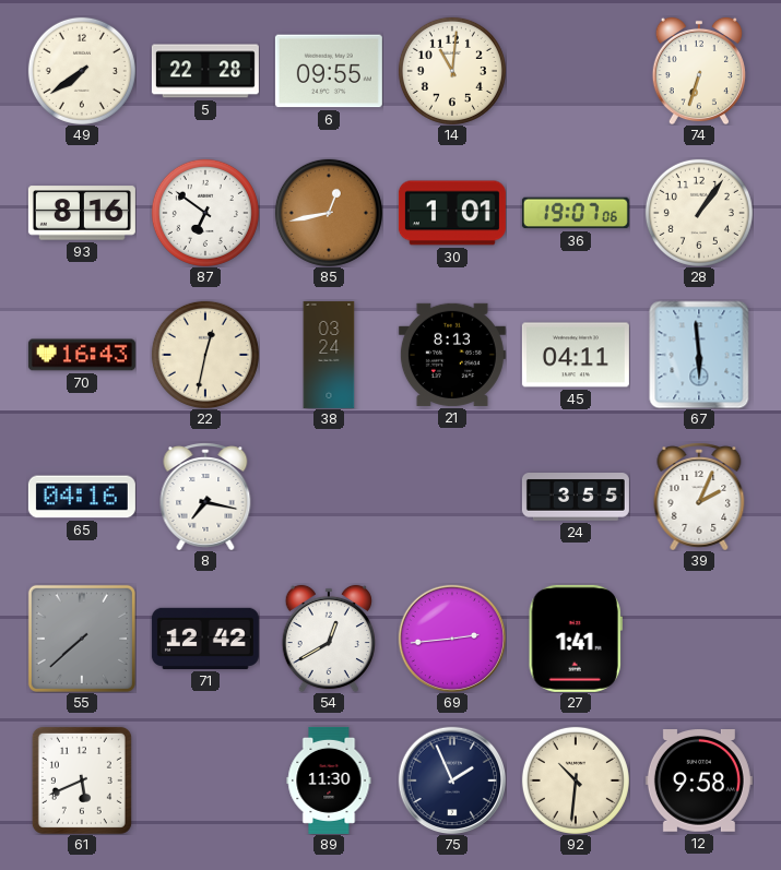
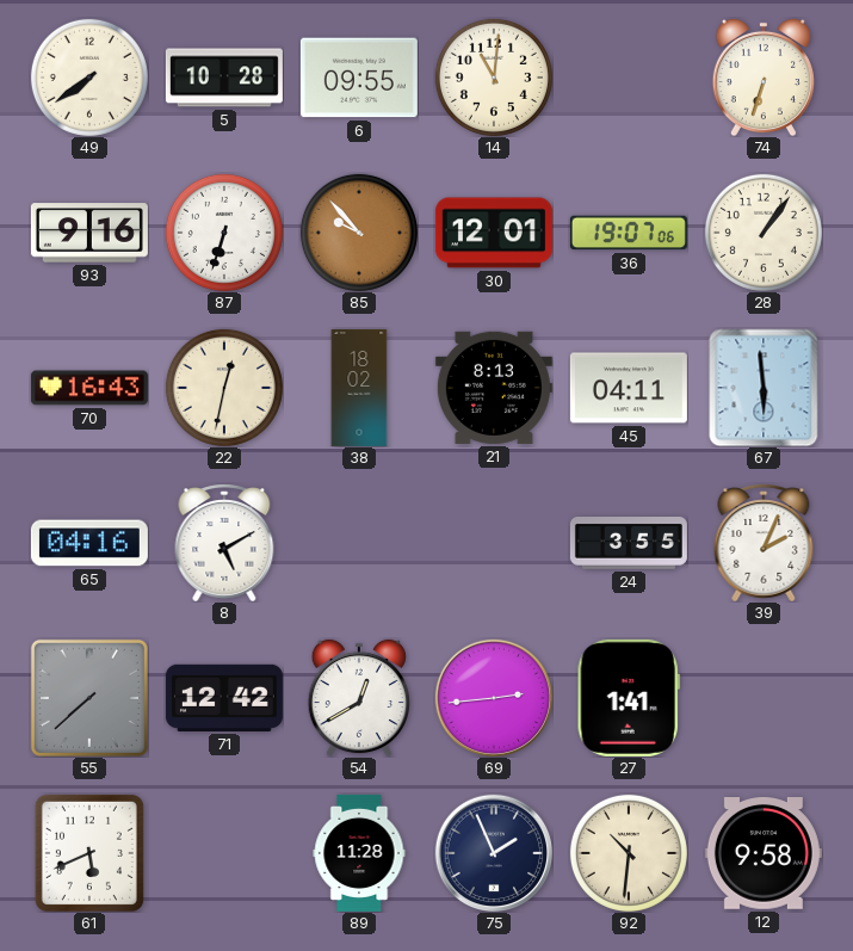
5: 22:28 -> 10:28
93: 8:16 -> 9:16
87: 6:51 -> 6:33
85: 12:43 -> 9:53
30: 1:01 -> 12:01
38: 03:24 -> 18:02
8: 7:17 -> 5:10
89: 11:30 -> 11:28
